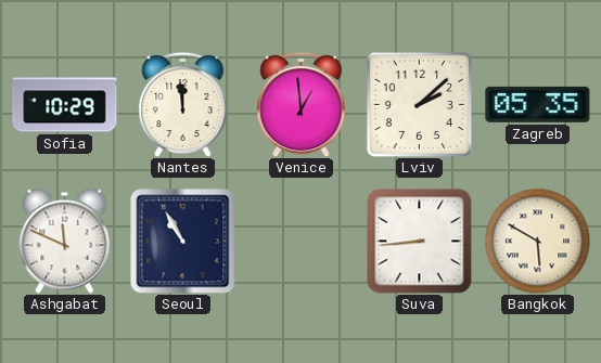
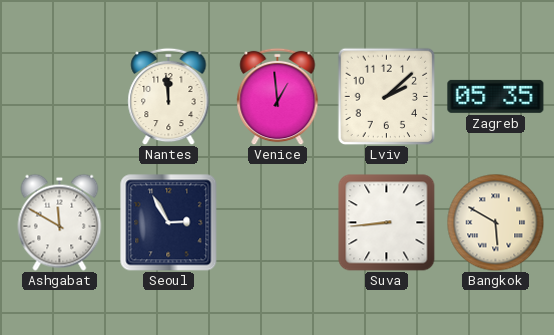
Sofia: 10:29 -> none
Ashgabat: 11:49 -> 11:50
Seoul: 10:55 -> 2:55
